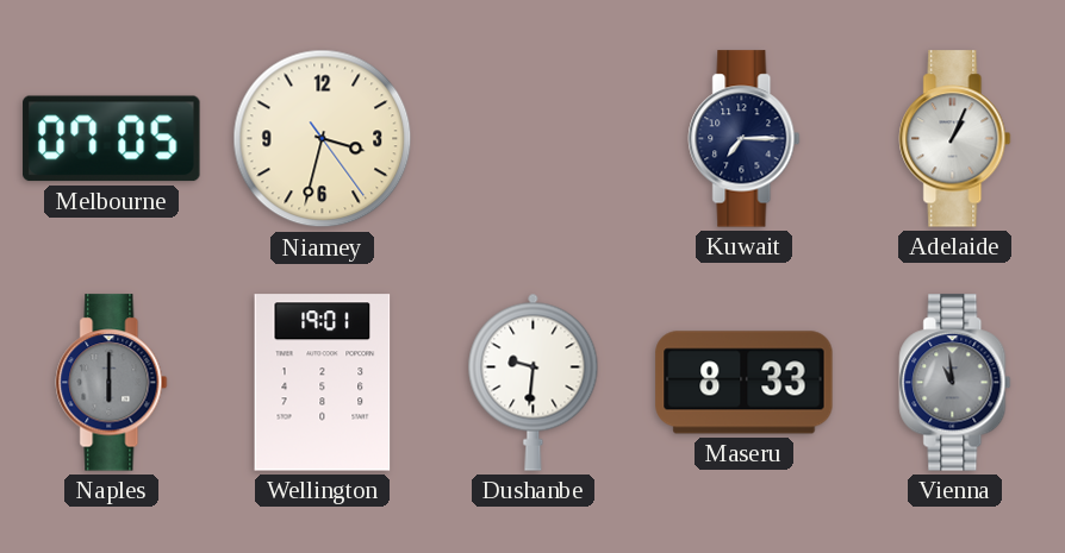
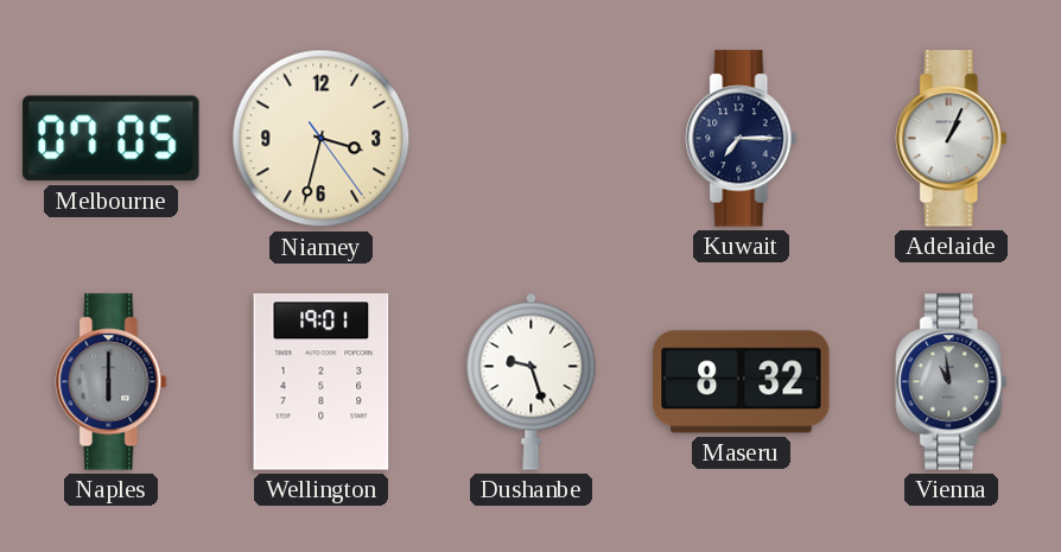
Dushanbe: 9:31 -> 9:27
Maseru: 8:33 -> 8:32
